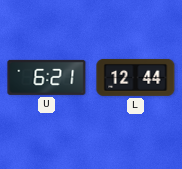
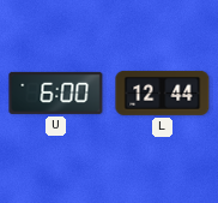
U: 6:21 -> 6:00
